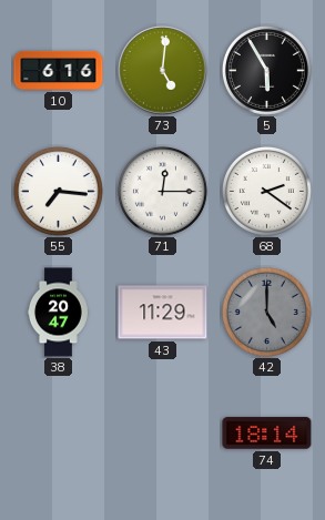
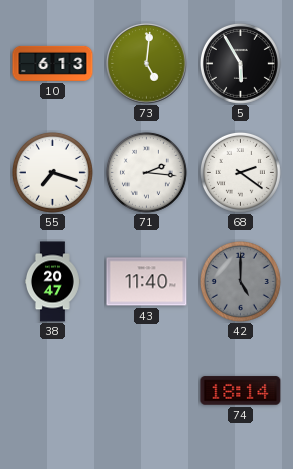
10: 6:16 -> 6:13
55: 7:16 -> 7:18
71: 12:15 -> 2:16
43: 11:29 -> 11:40
